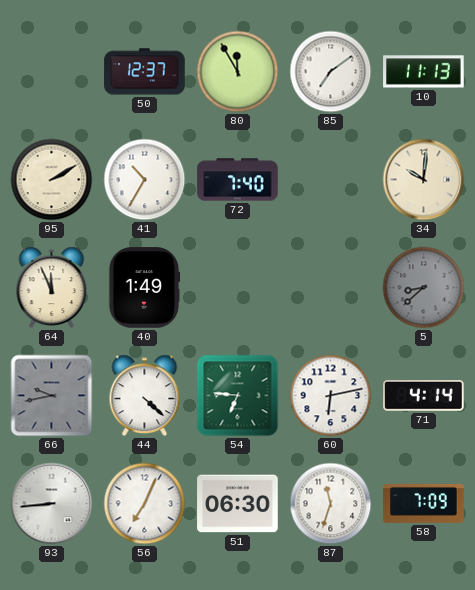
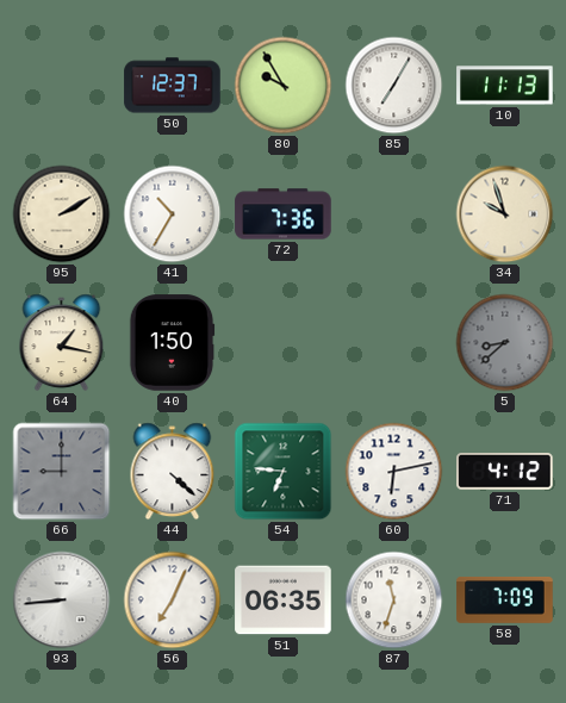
80: 11:55 -> 9:55
85: 7:09 -> 7:05
72: 7:40 -> 7:36
34: 10:01 -> 9:57
64: 11:56 -> 1:17
40: 1:49 -> 1:50
66: 9:43 -> 9:00
71: 4:14 -> 4:12
51: 06:30 -> 06:35
